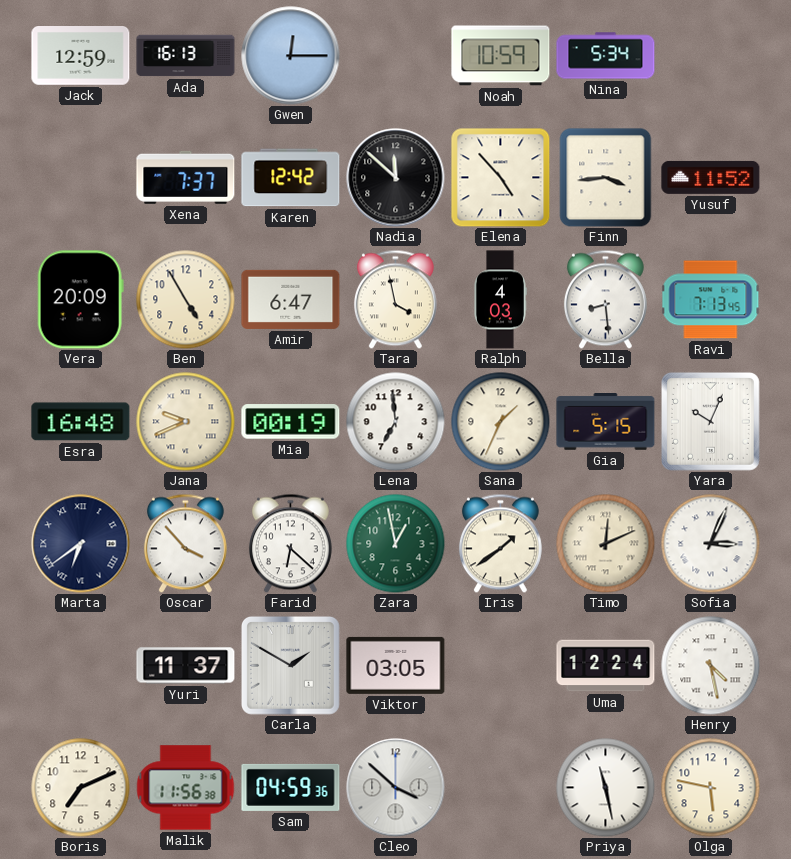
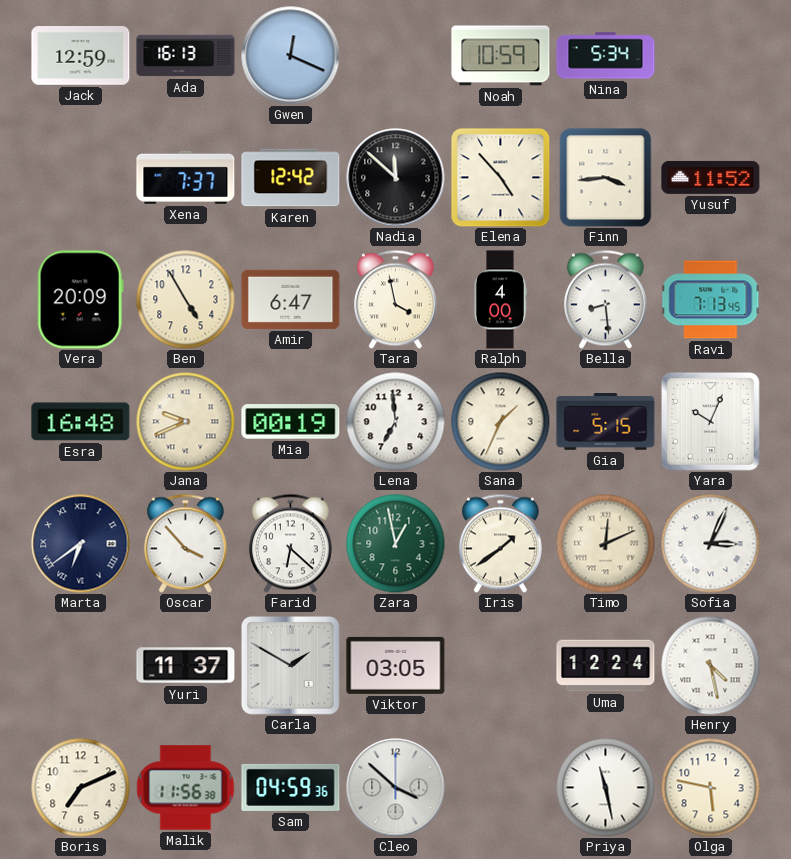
Gwen: 12:15 -> 12:19
Ralph: 4:03 -> 4:00
